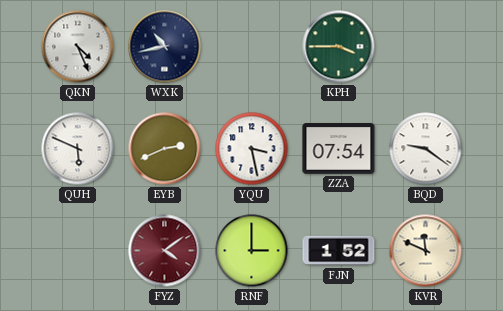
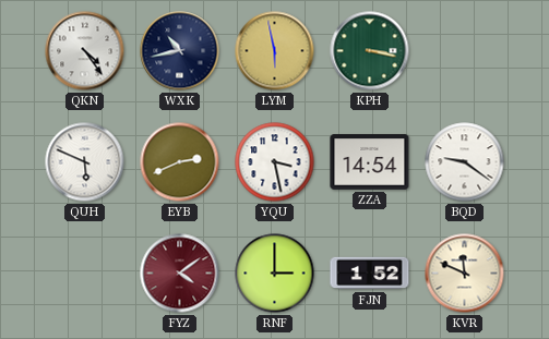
QKN: 4:26 -> 4:24
LYM: none -> 5:58
KPH: 3:45 -> 3:17
ZZA: 07:54 -> 14:54
